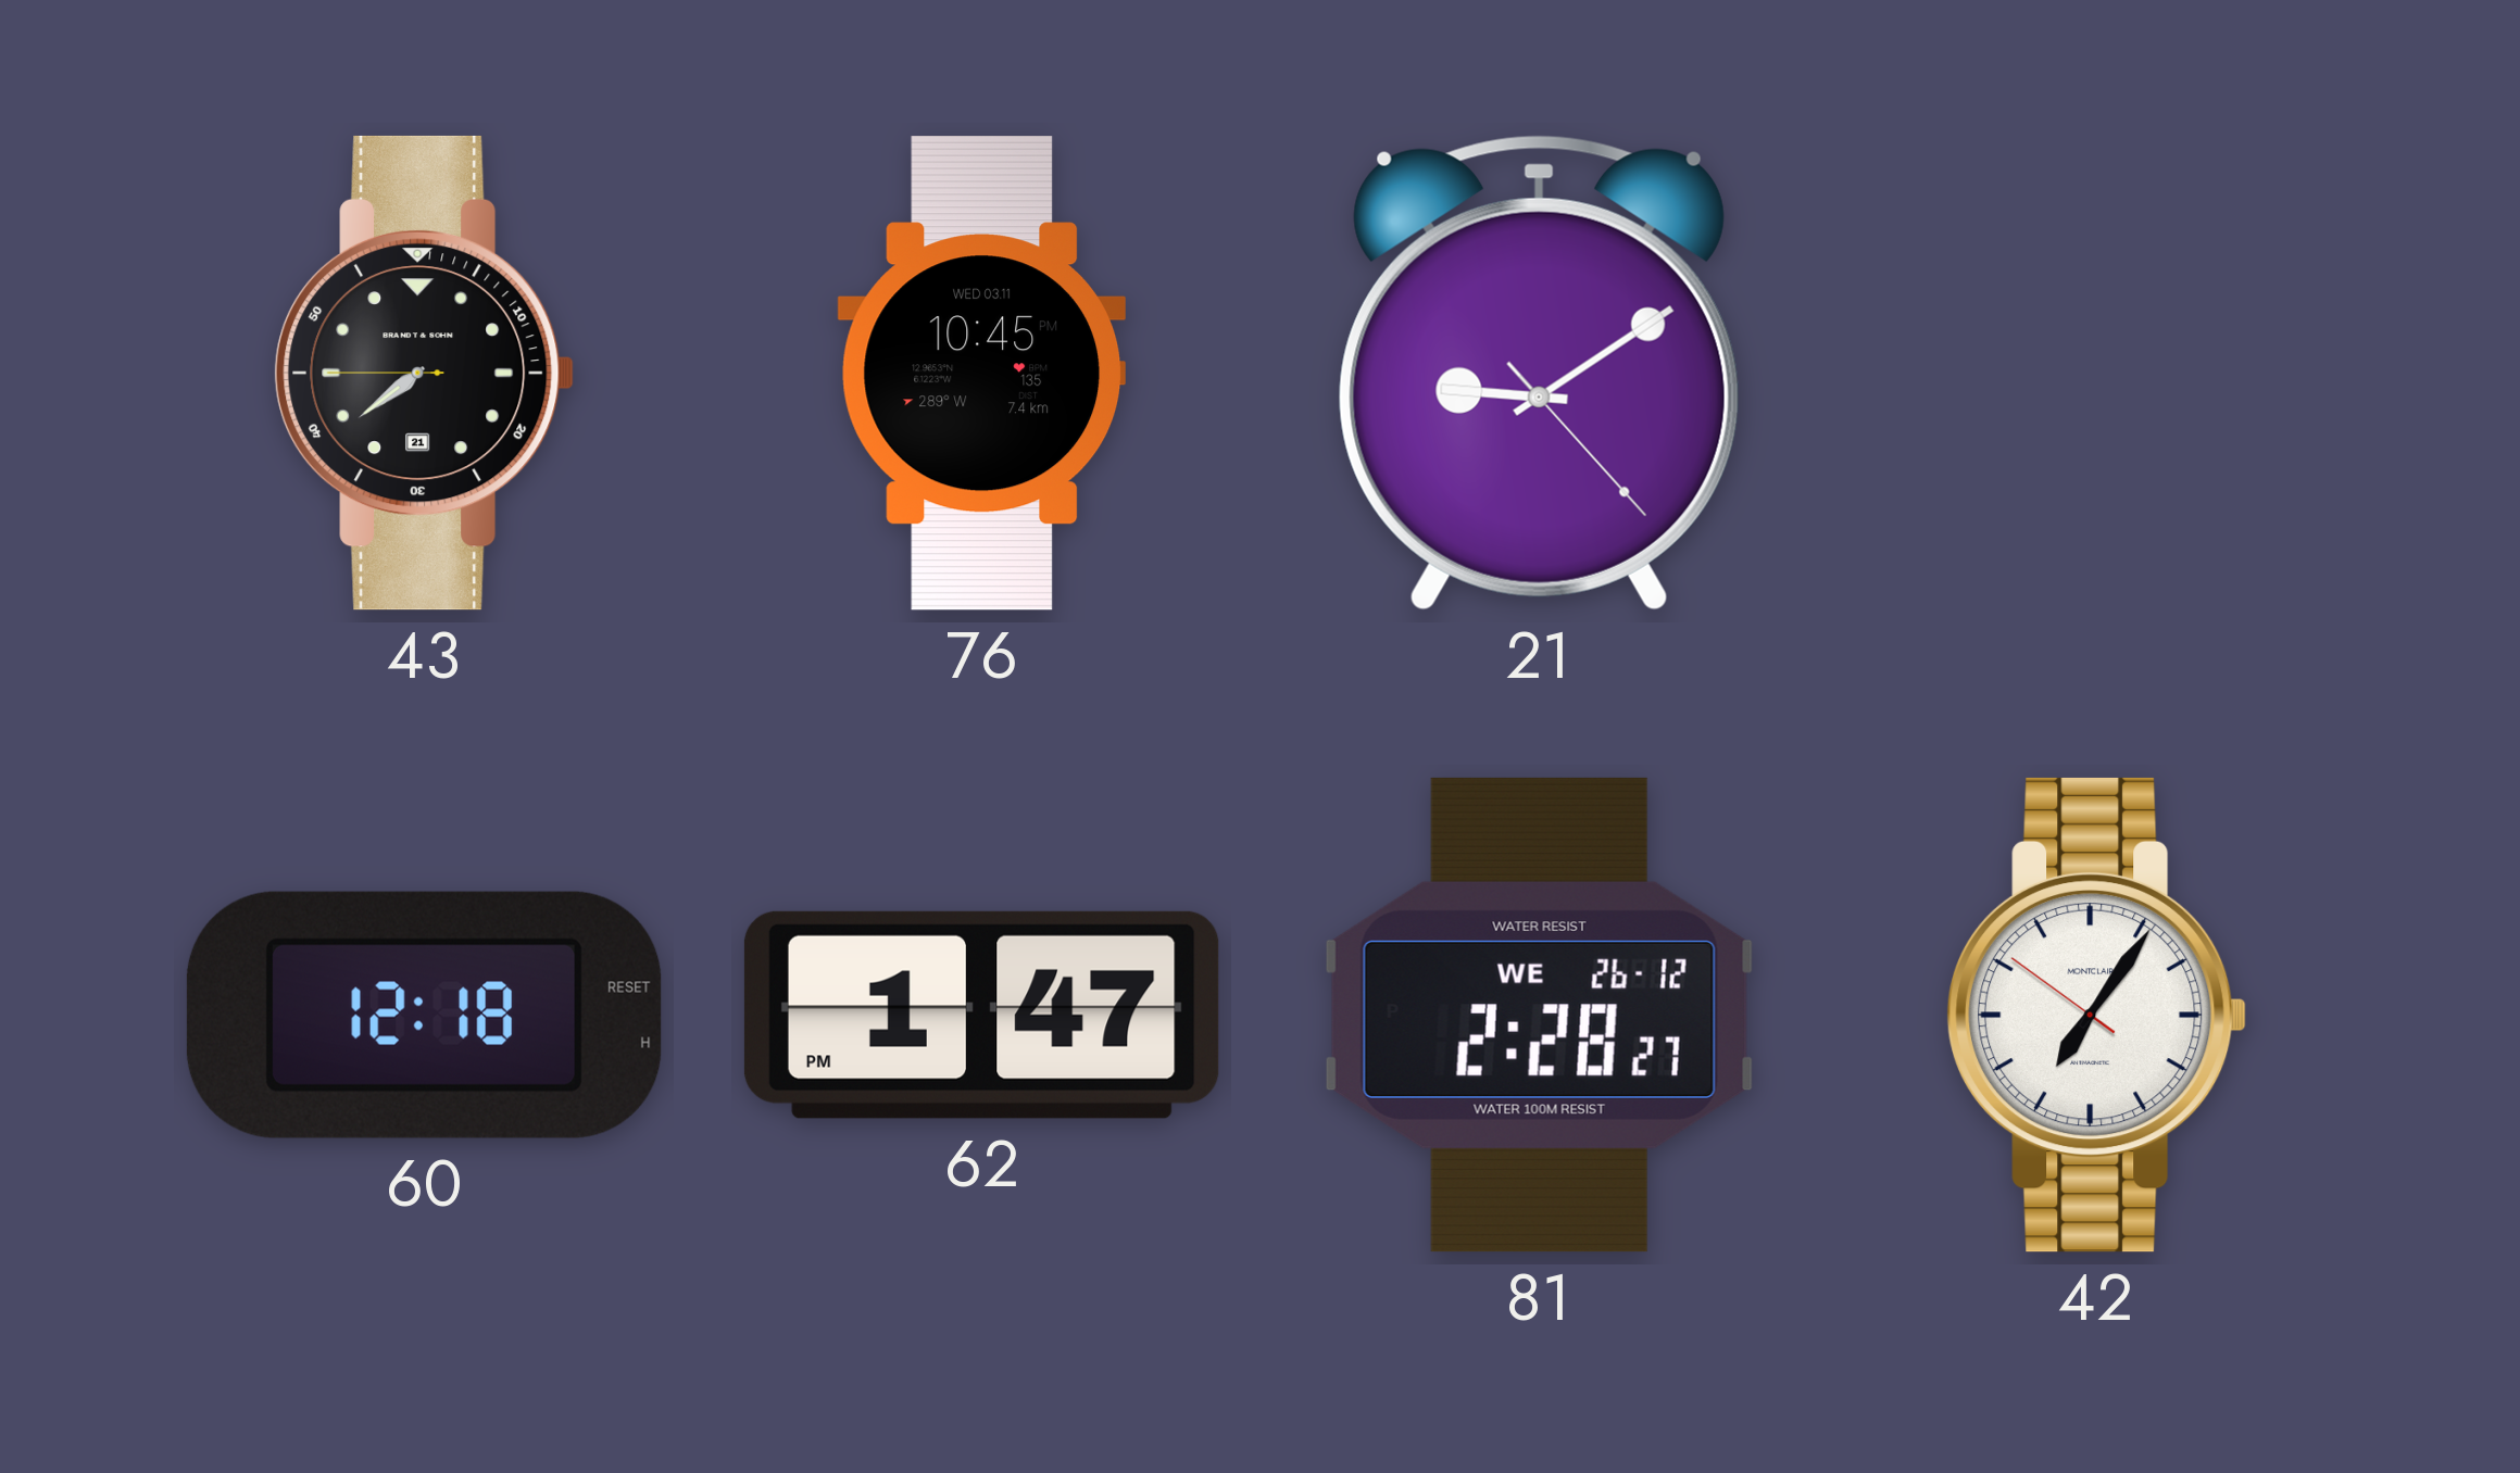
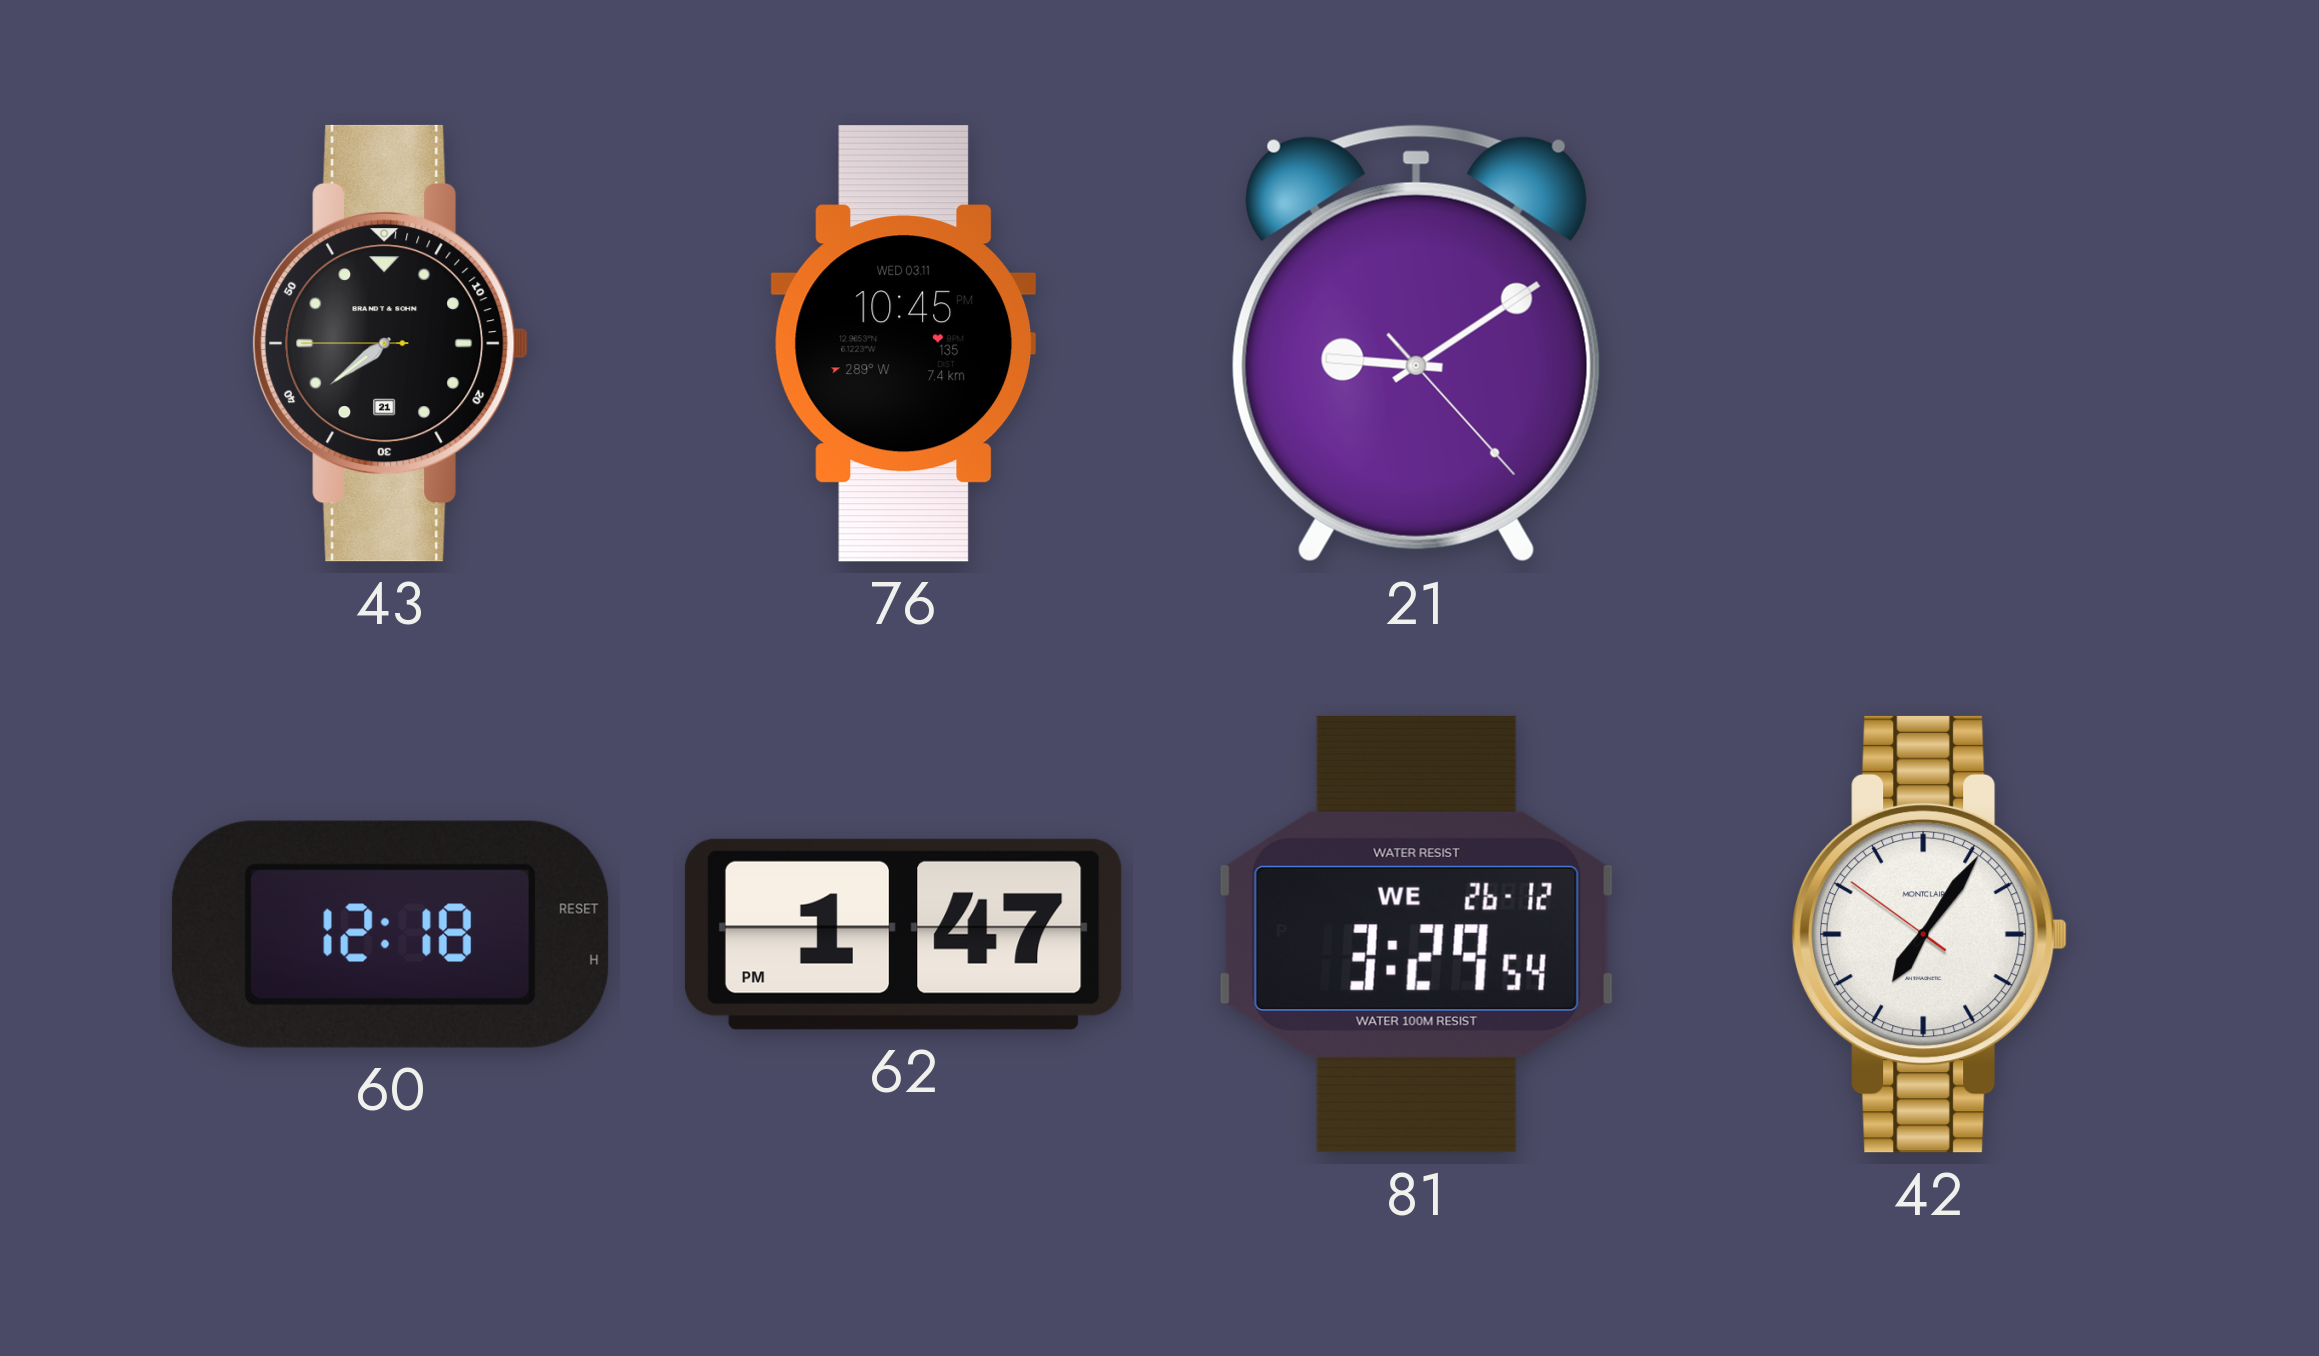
81: 2:28 -> 3:29
